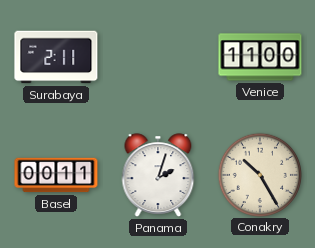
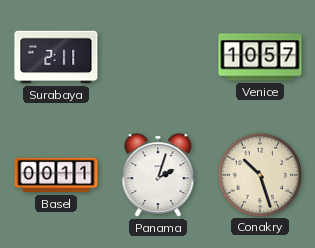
Venice: 11:00 -> 10:57
Conakry: 10:25 -> 10:27
